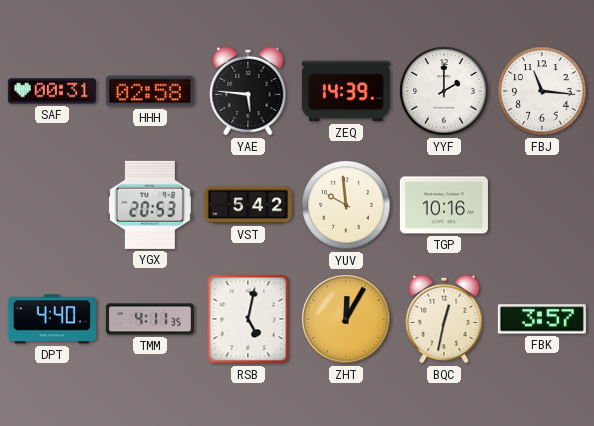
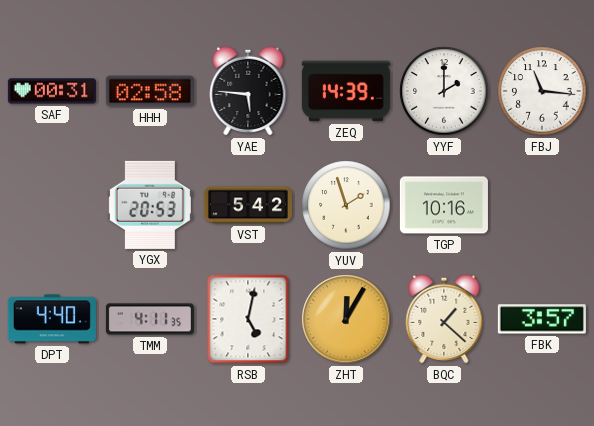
YUV: 9:59 -> 1:57
BQC: 12:32 -> 1:22
